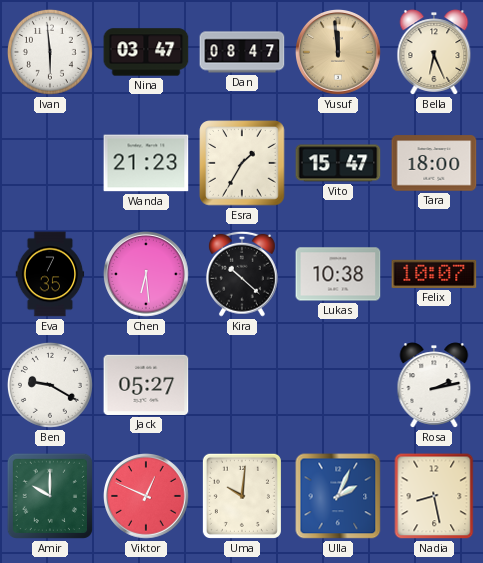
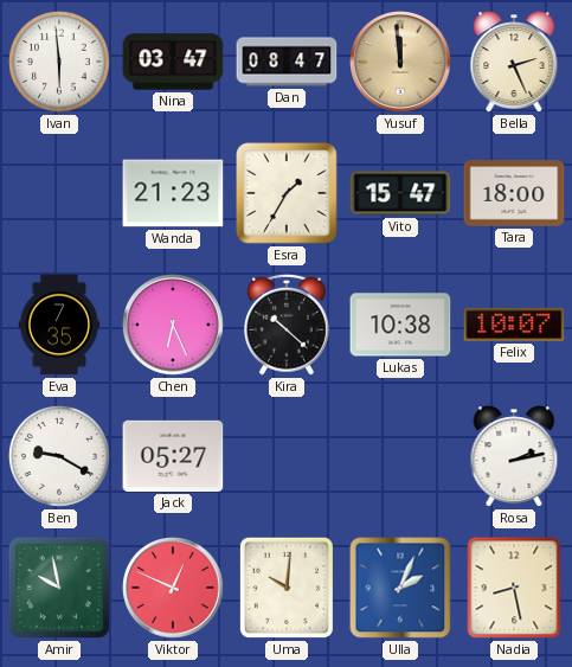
Bella: 6:26 -> 2:26
Chen: 6:29 -> 6:26
Amir: 10:00 -> 9:58
